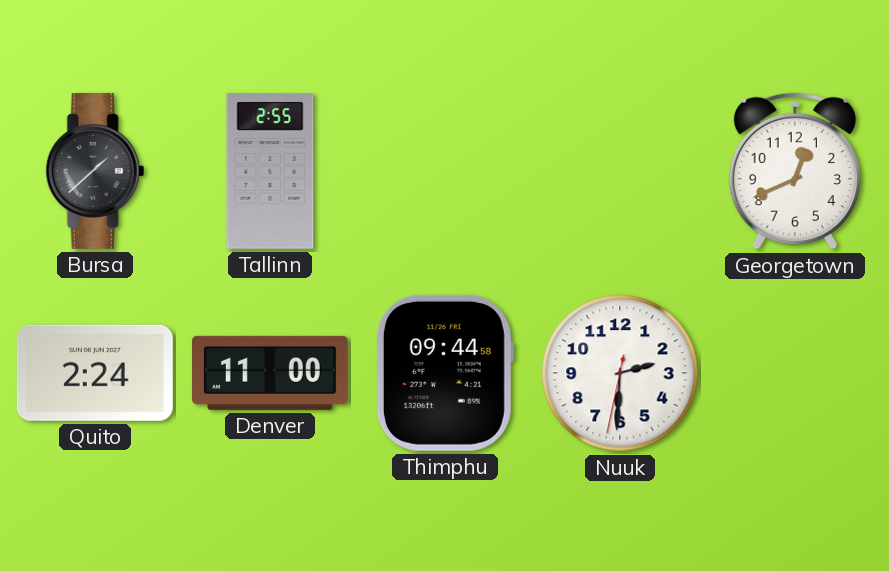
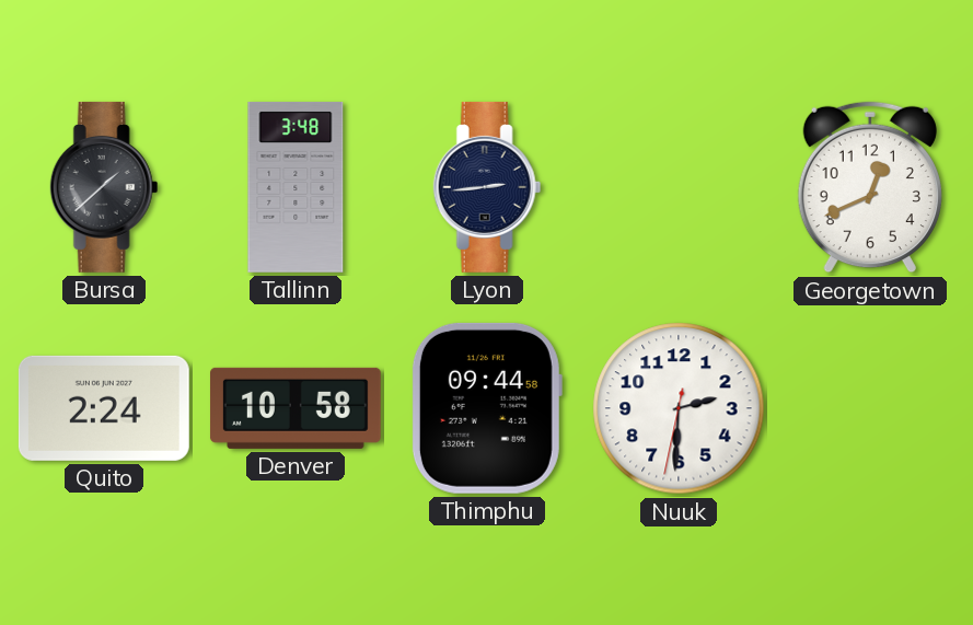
Tallinn: 2:55 -> 3:48
Lyon: none -> 2:44
Denver: 11:00 -> 10:58
